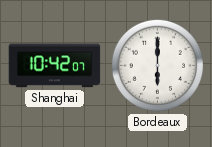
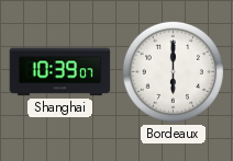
Shanghai: 10:42 -> 10:39
